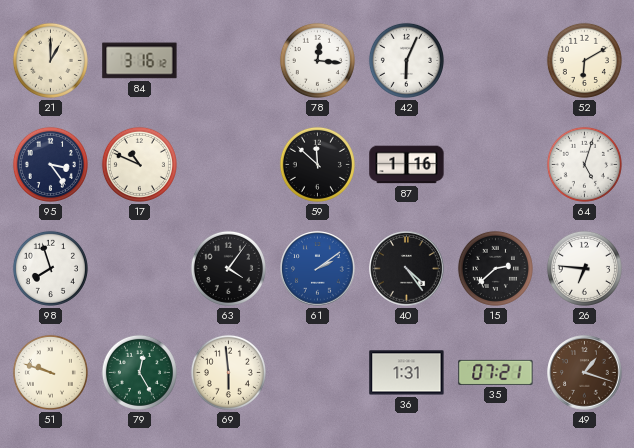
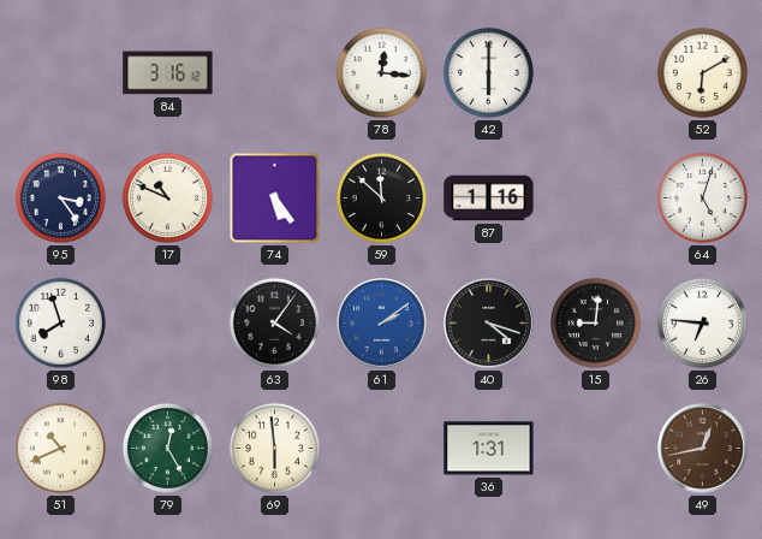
21: 1:00 -> none
42: 6:04 -> 6:00
74: none -> 5:24
40: 4:24 -> 4:18
15: 2:38 -> 9:01
51: 9:48 -> 10:41
35: 07:21 -> none
49: 1:18 -> 12:43
